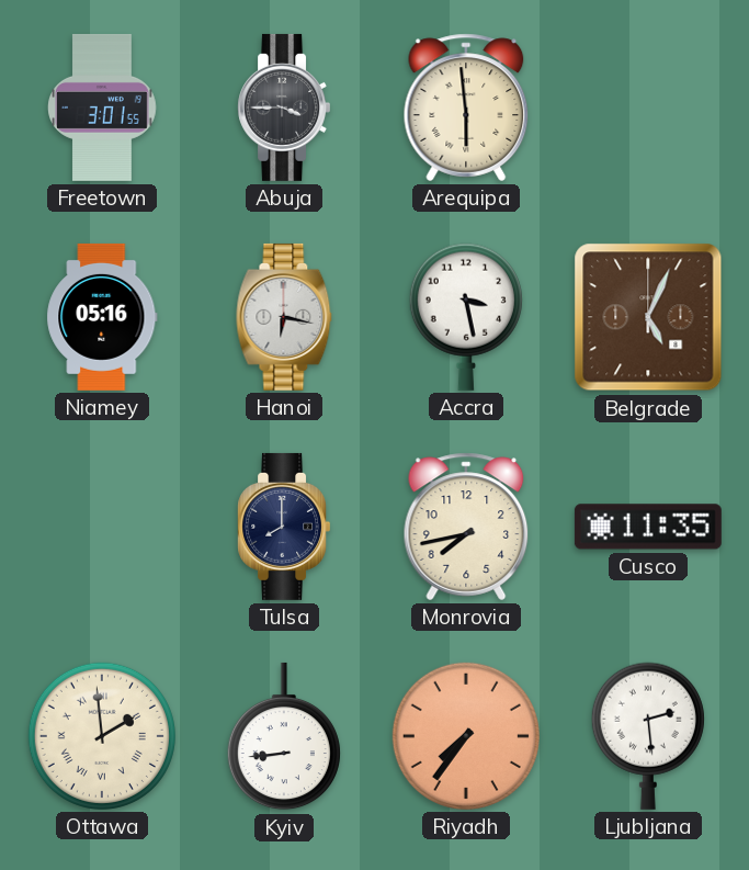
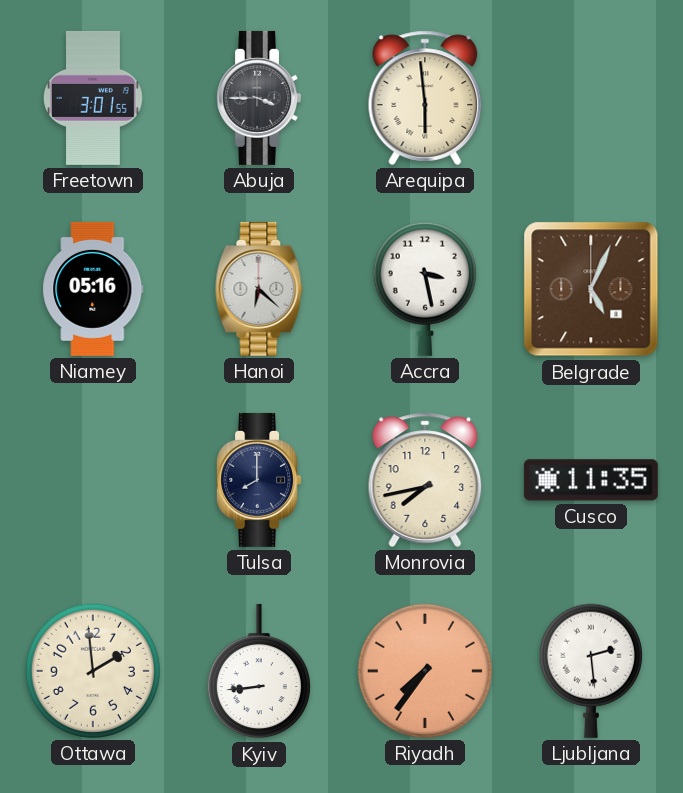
Hanoi: 6:17 -> 6:22
Ottawa numerals: Roman -> Arabic
